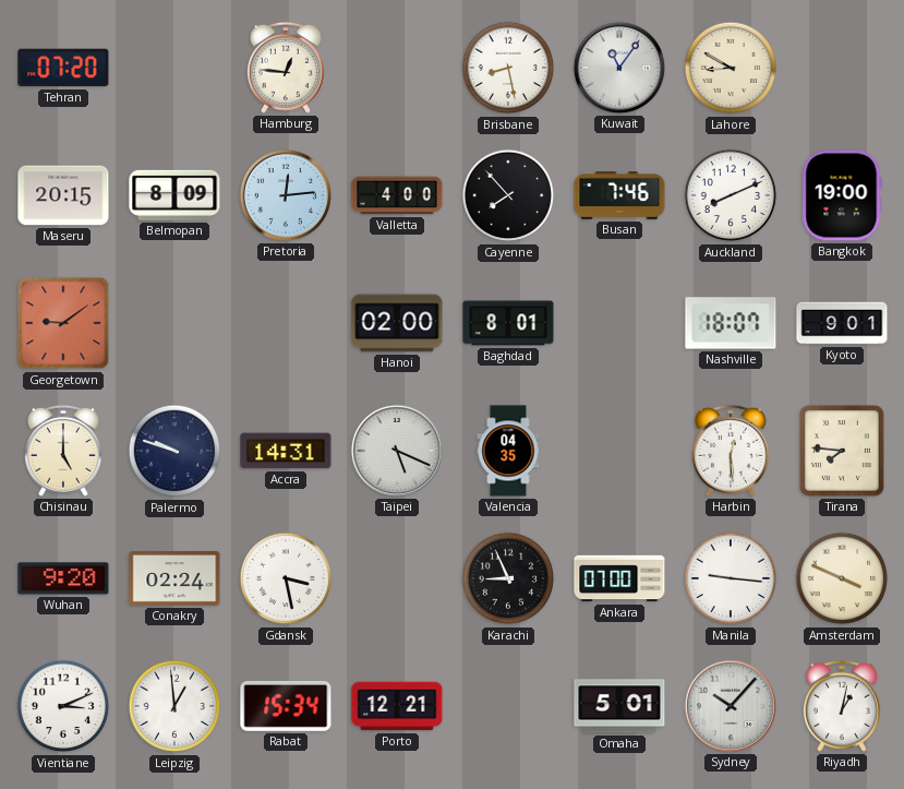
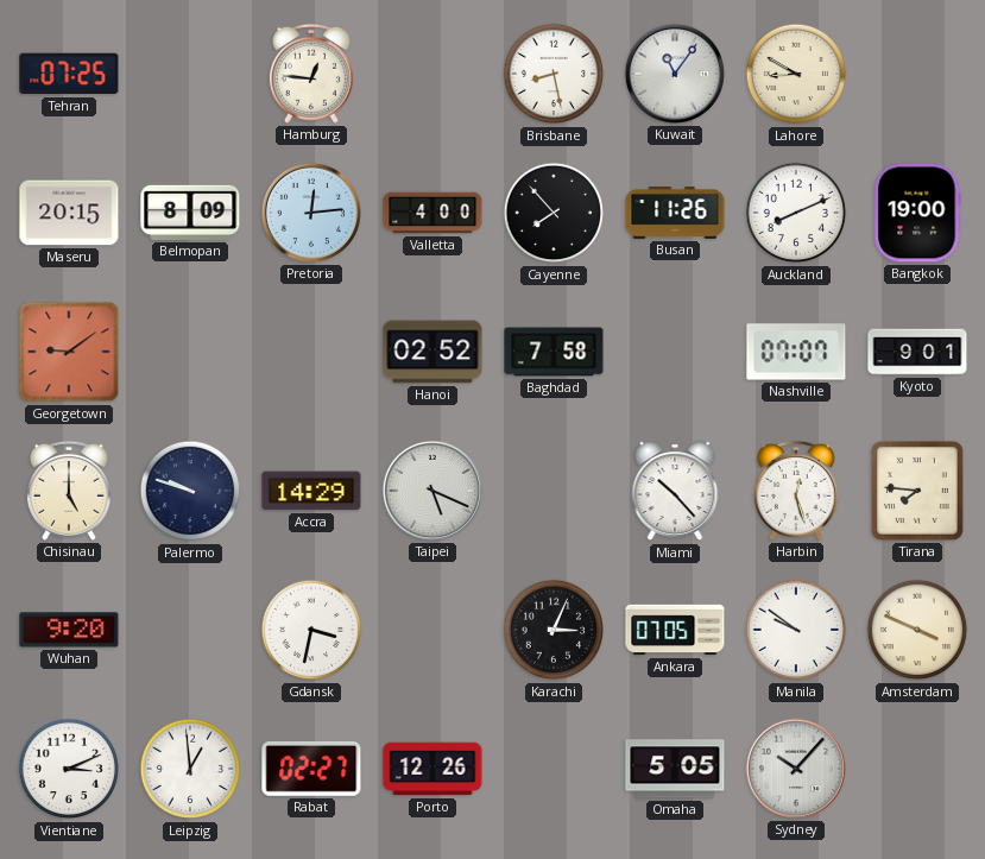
Tehran: 07:20 -> 07:25
Busan: 7:46 -> 11:26
Hanoi: 02:00 -> 02:52
Baghdad: 8:01 -> 7:58
Nashville: 18:07 -> 07:07
Accra: 14:31 -> 14:29
Valencia: 04:35 -> none
Miami: none -> 10:23
Harbin: 12:29 -> 12:27
Conakry: 02:24 -> none
Gdansk: 3:28 -> 3:32
Karachi: 8:56 -> 3:04
Ankara: 07:00 -> 07:05
Manila: 9:16 -> 9:51
Rabat: 15:34 -> 02:27
Porto: 12:21 -> 12:26
Omaha: 5:01 -> 5:05
Riyadh: 1:02 -> none
